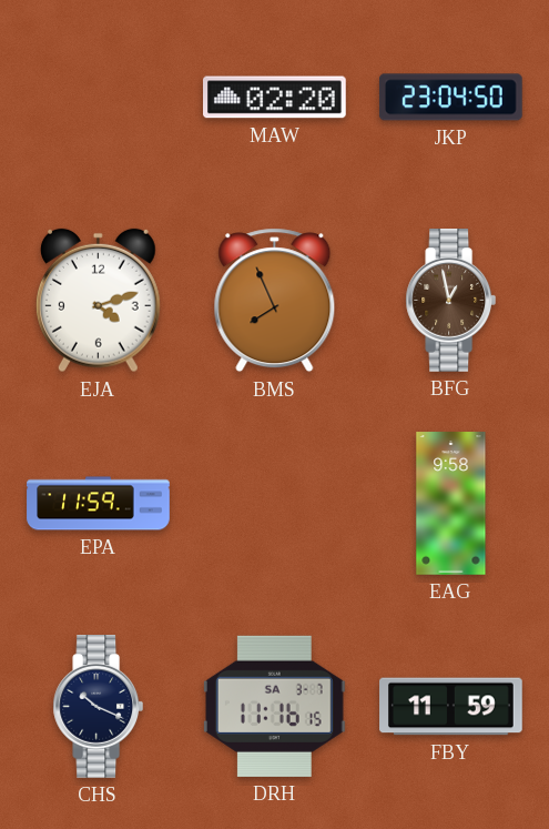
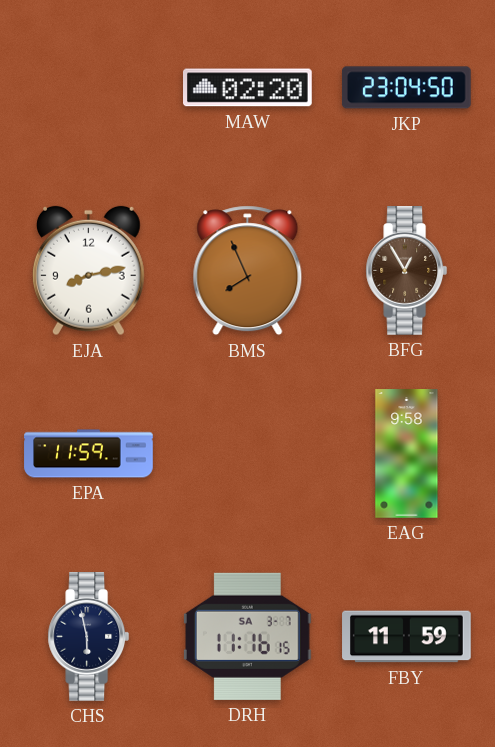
EJA: 4:12 -> 8:13
BFG: 12:58 -> 12:55
CHS: 10:19 -> 5:58
